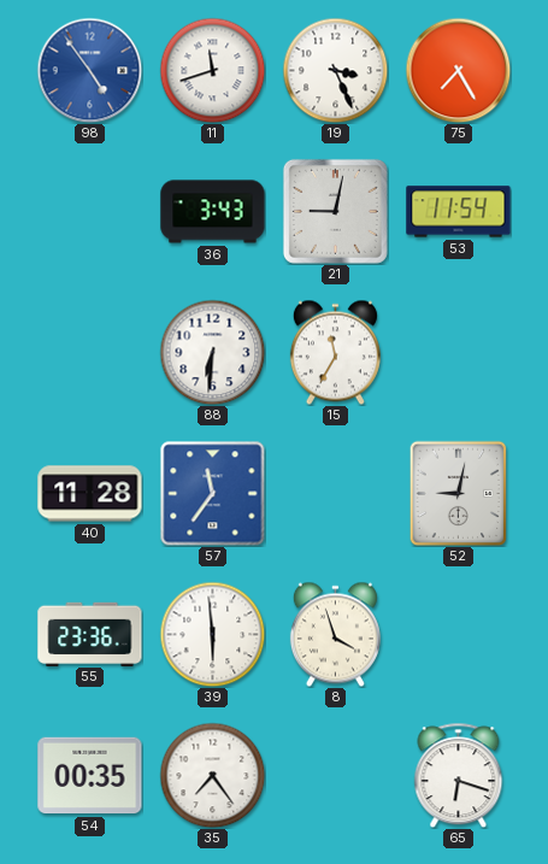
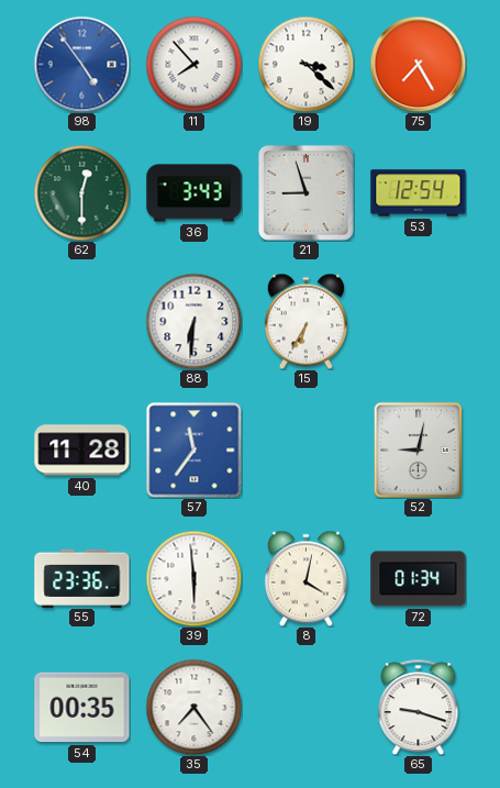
11: 11:42 -> 7:53
19: 3:26 -> 3:22
62: none -> 12:30
21: 9:02 -> 8:57
53: 11:54 -> 12:54
15: 11:35 -> 6:35
8: 3:57 -> 4:02
72: none -> 01:34
65: 6:18 -> 9:18
